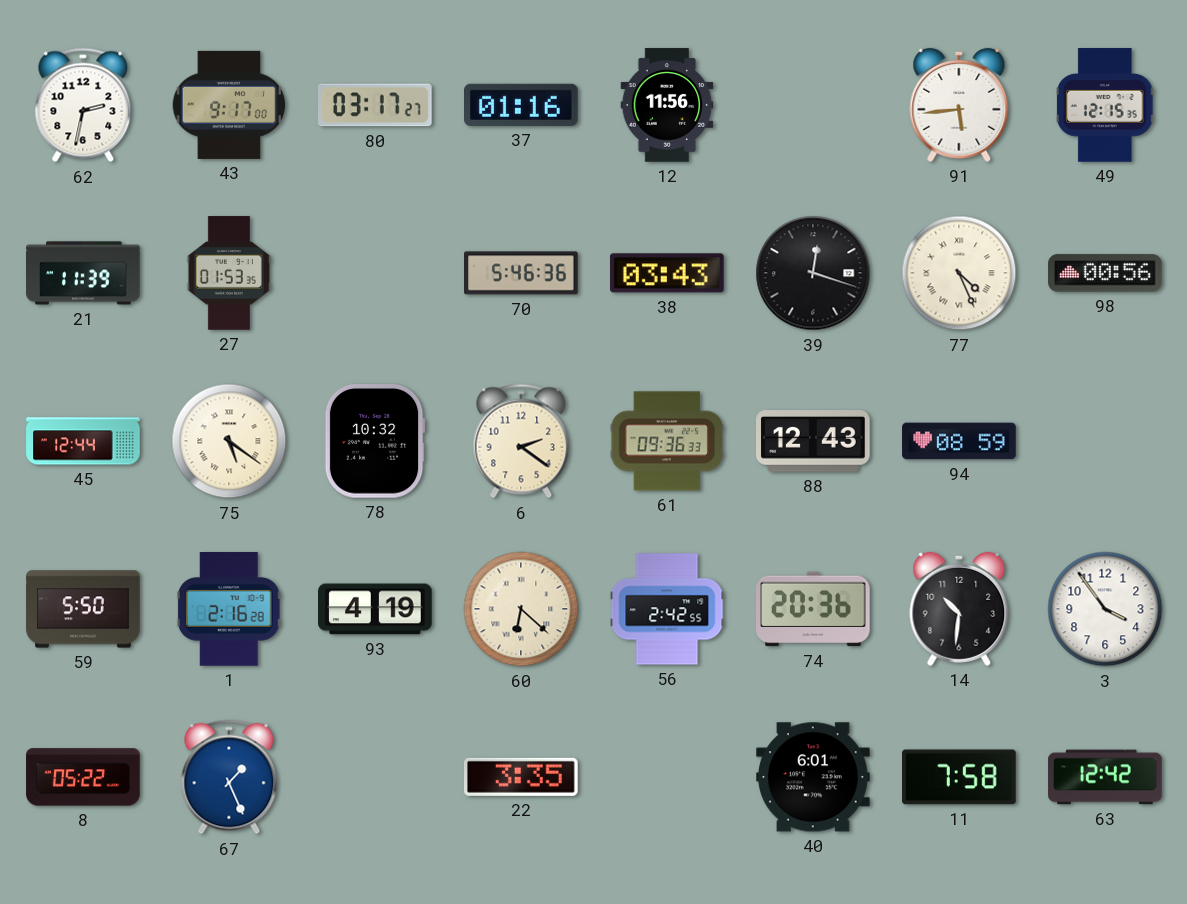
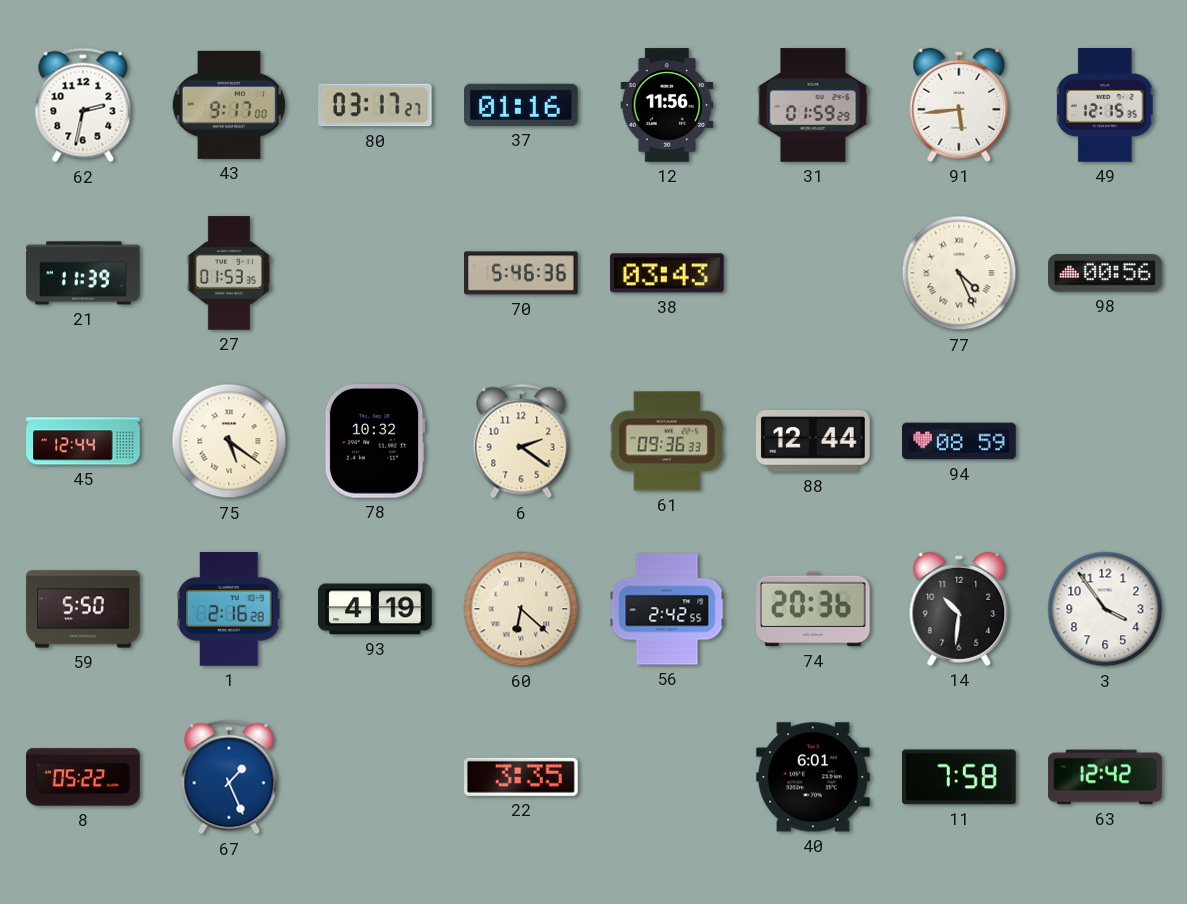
31: none -> 01:59
39: 12:18 -> none
88: 12:43 -> 12:44
